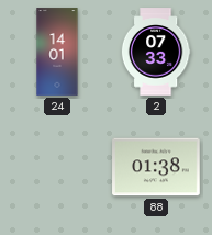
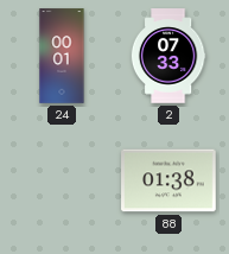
24: 14:01 -> 00:01
